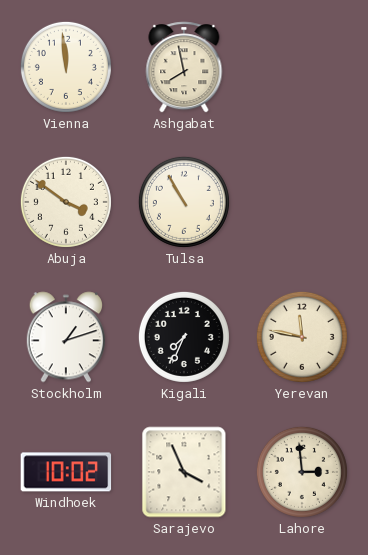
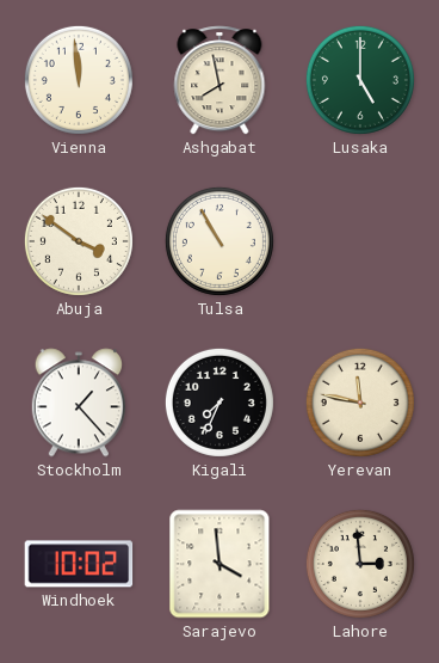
Lusaka: none -> 5:00
Stockholm: 1:12 -> 1:23
Sarajevo: 3:56 -> 3:59
